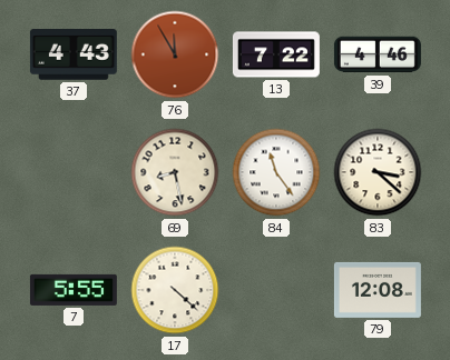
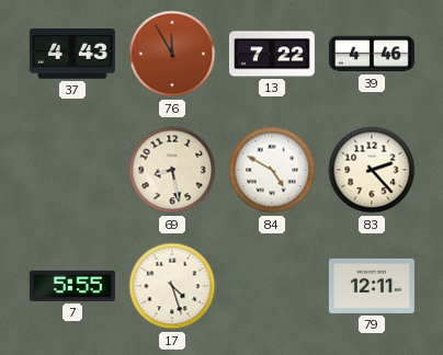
84: 11:24 -> 4:50
83: 3:22 -> 2:23
17: 4:22 -> 4:27
79: 12:08 -> 12:11
